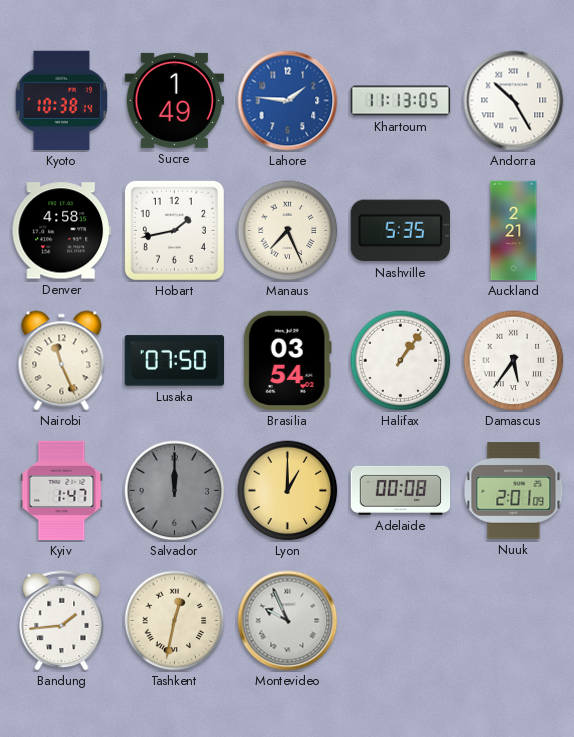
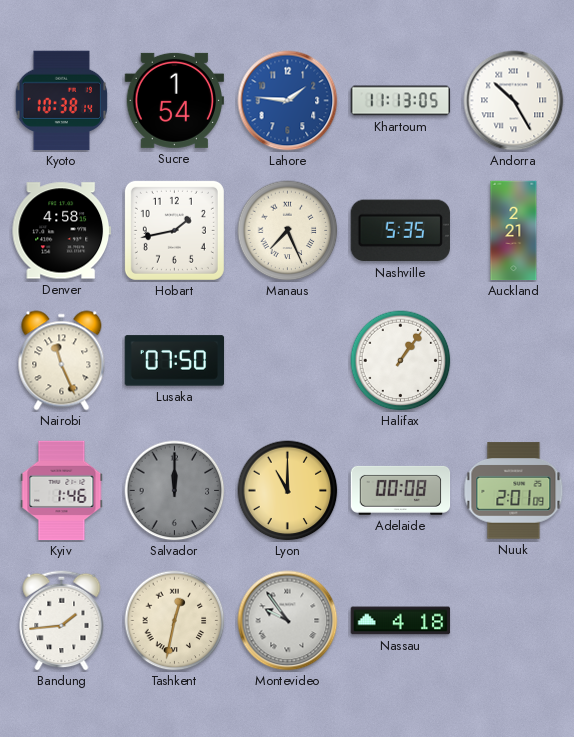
Sucre: 1:49 -> 1:54
Brasilia: 03:54 -> none
Damascus: 5:36 -> none
Kyiv: 1:47 -> 1:46
Lyon: 1:00 -> 11:00
Montevideo: 9:56 -> 9:54
Nassau: none -> 4:18
